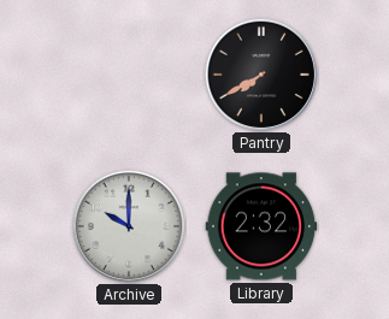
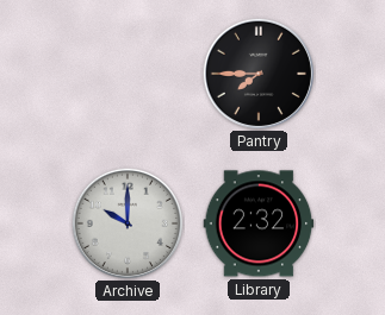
Pantry: 7:40 -> 7:45
